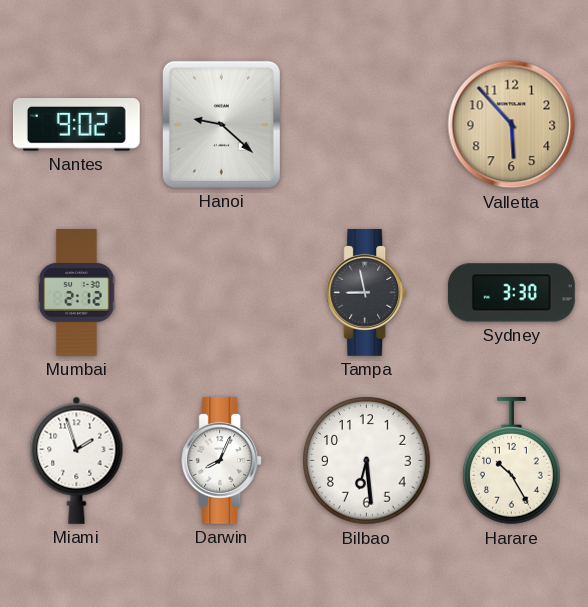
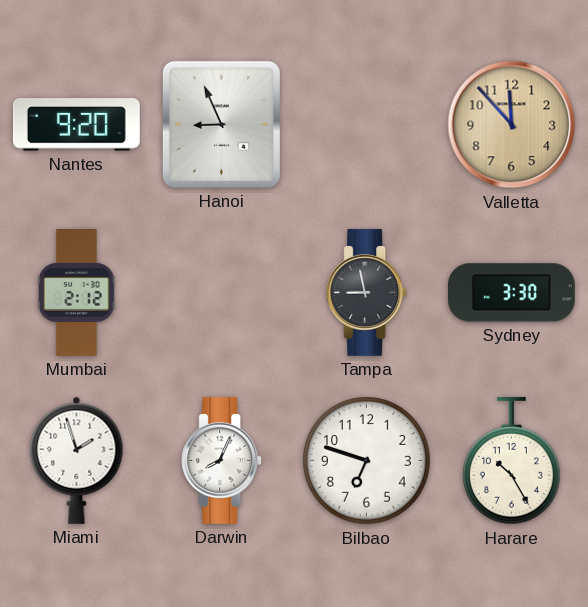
Nantes: 9:02 -> 9:20
Hanoi: 9:22 -> 8:56
Valletta: 5:53 -> 11:53
Bilbao: 6:29 -> 6:48
